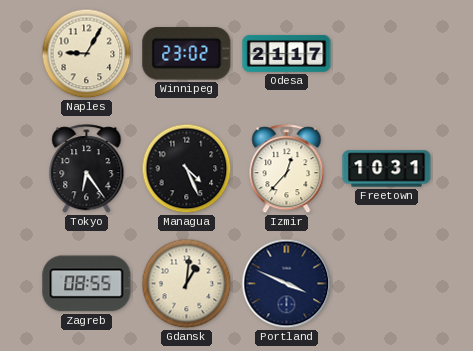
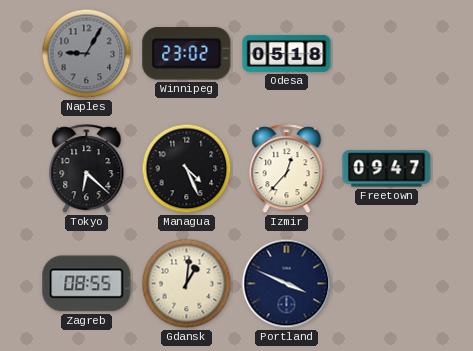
Naples dial: cream -> grey
Odesa: 21:17 -> 05:18
Tokyo: 6:24 -> 6:22
Freetown: 10:31 -> 09:47
